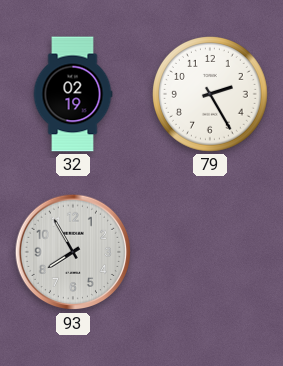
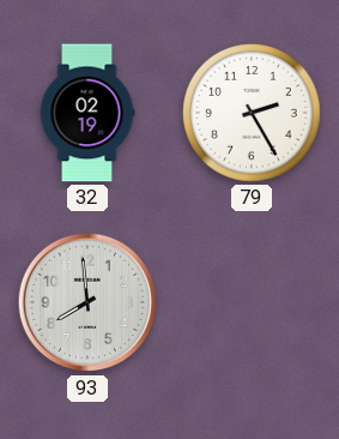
93: 7:55 -> 7:59
